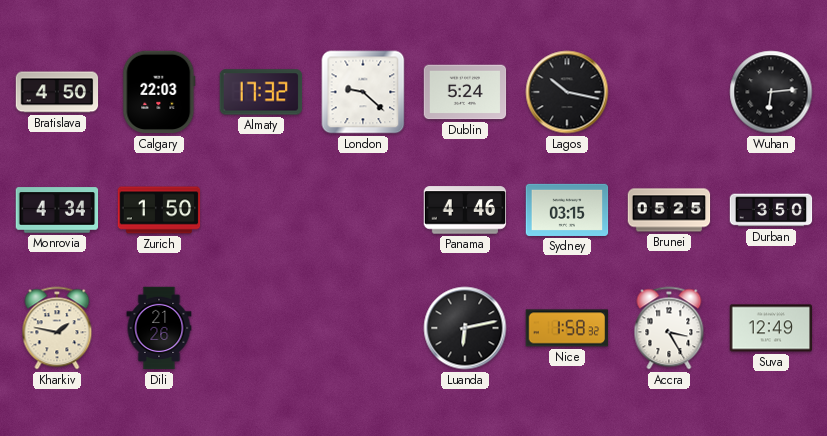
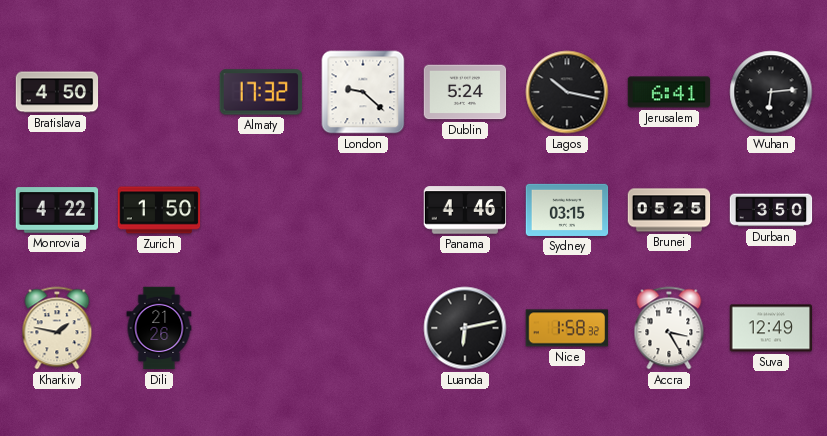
Calgary: 22:03 -> none
Jerusalem: none -> 6:41
Monrovia: 4:34 -> 4:22
